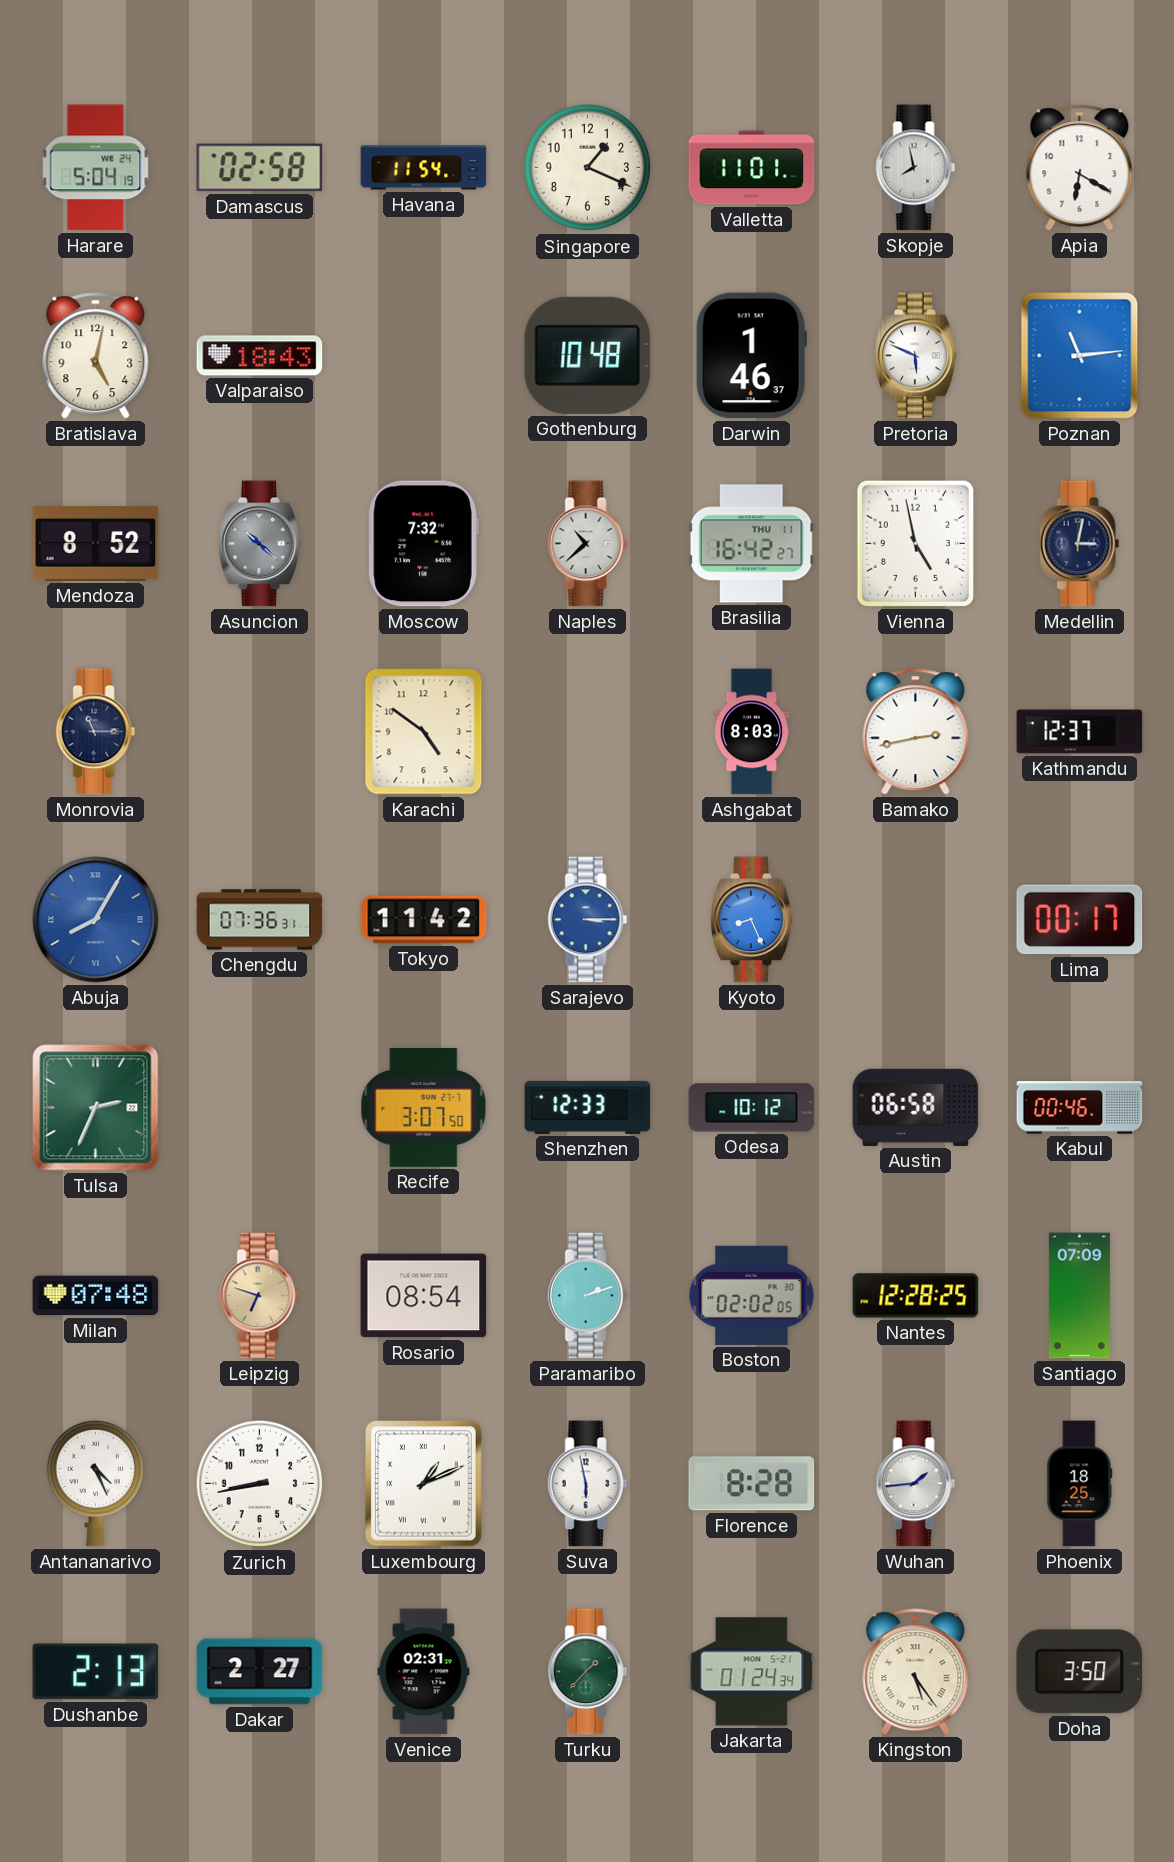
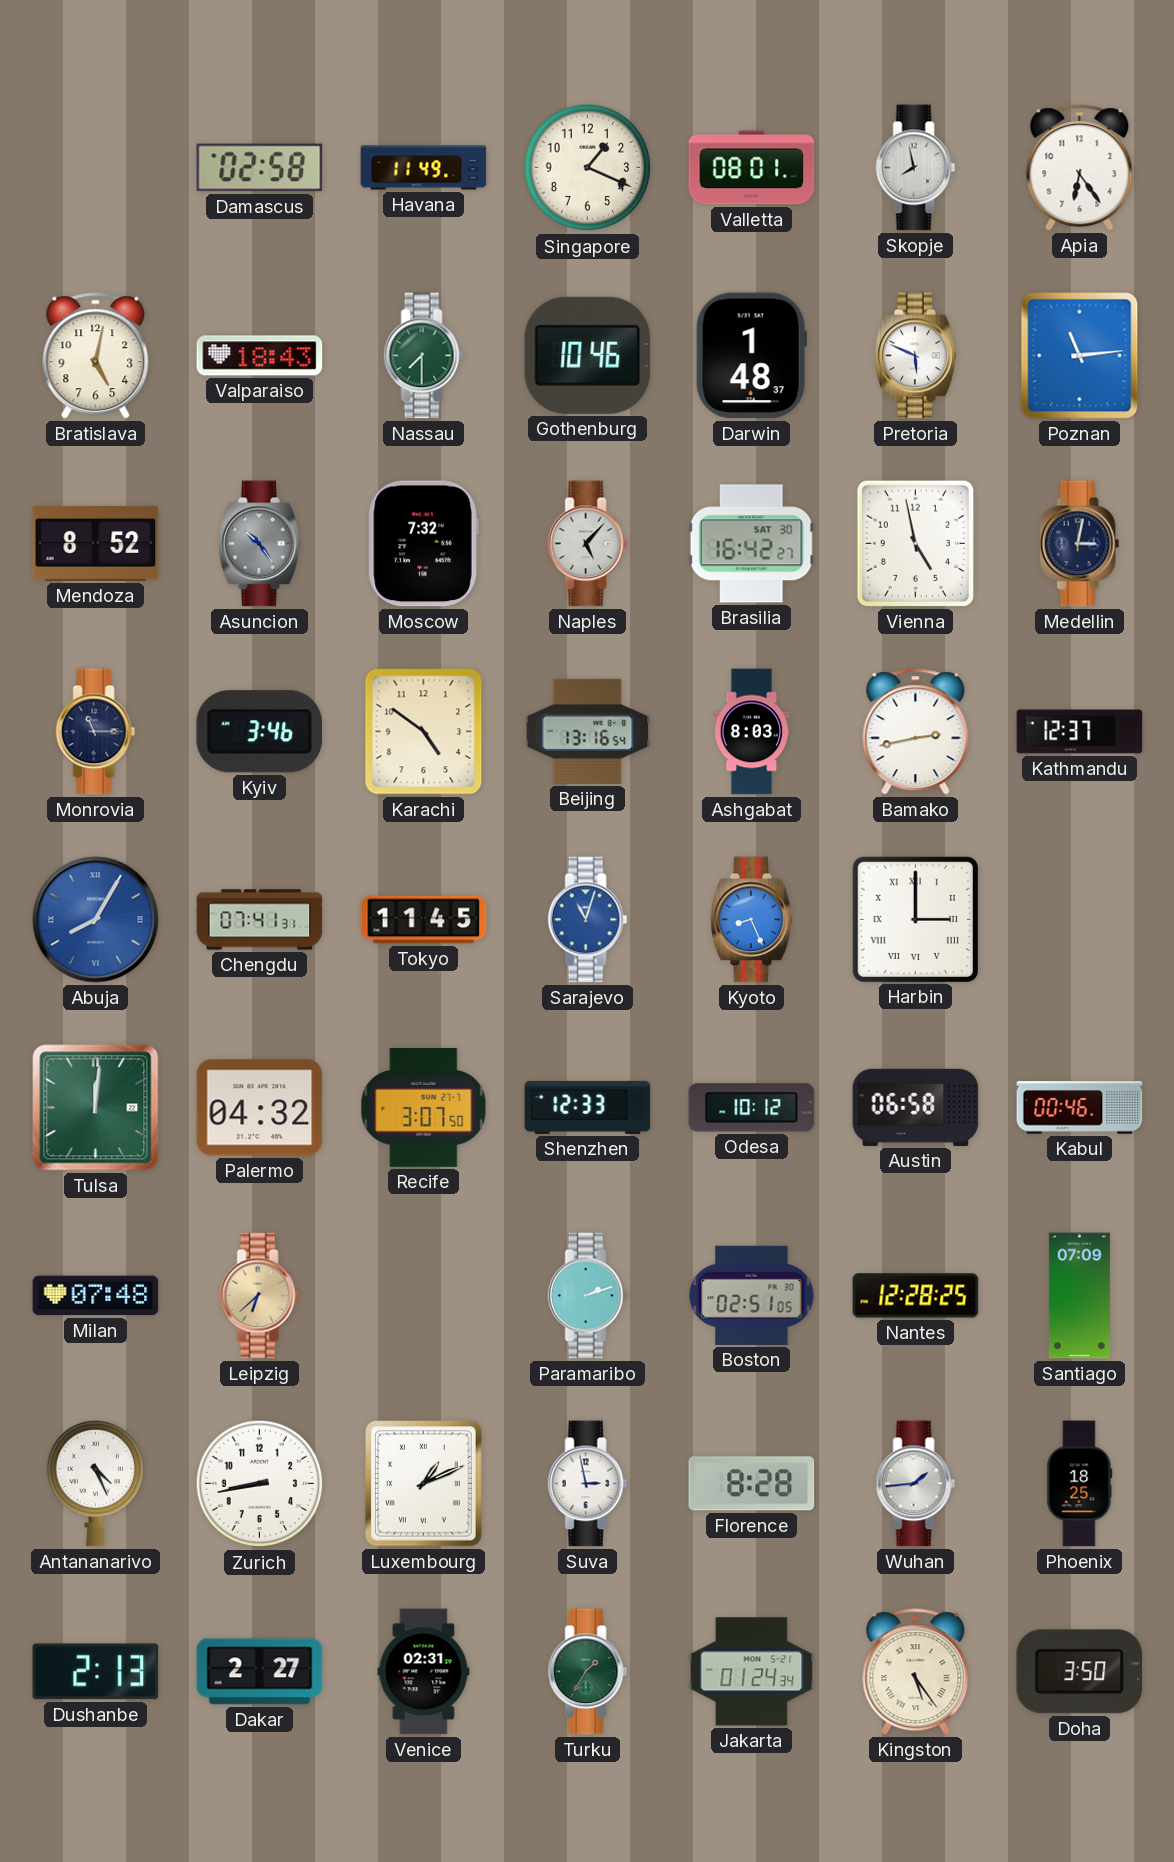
Harare: 5:04 -> none
Havana: 11:54 -> 11:49
Valletta: 11:01 -> 08:01
Apia: 6:20 -> 6:24
Nassau: none -> 7:30
Gothenburg: 10:48 -> 10:46
Darwin: 1:46 -> 1:48
Asuncion: 10:22 -> 10:24
Naples: 10:38 -> 5:07
Brasilia date: THU 11 -> SAT 30
Kyiv: none -> 3:46
Beijing: none -> 13:16
Chengdu: 07:36 -> 07:41
Tokyo: 11:42 -> 11:45
Sarajevo: 3:15 -> 11:03
Harbin: none -> 3:00
Lima: 00:17 -> none
Tulsa: 2:34 -> 12:01
Palermo: none -> 04:32
Leipzig: 6:48 -> 6:38
Rosario: 08:54 -> none
Boston: 02:02 -> 02:51
Suva: 5:58 -> 2:58
Turku: 1:37 -> 1:35
